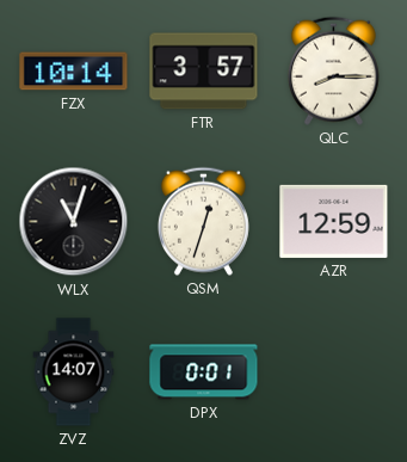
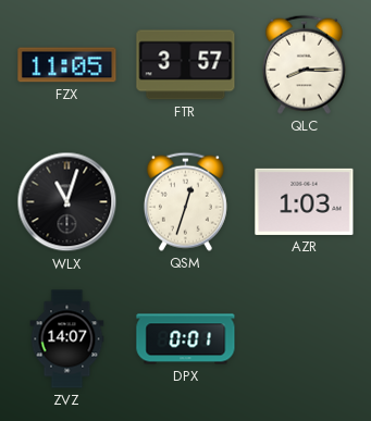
FZX: 10:14 -> 11:05
AZR: 12:59 -> 1:03
